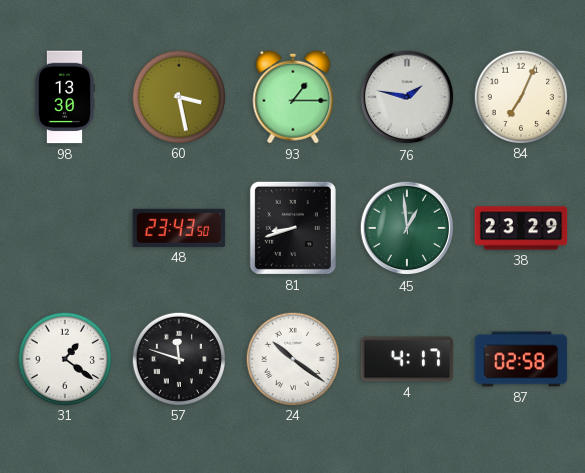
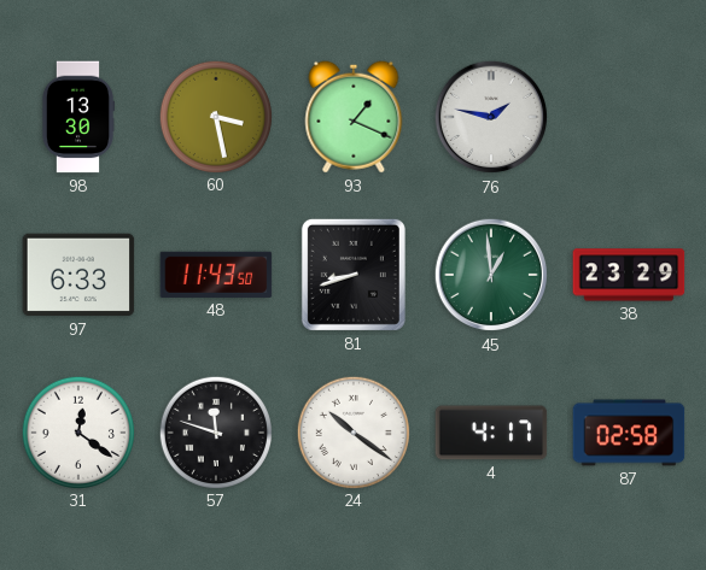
93: 1:15 -> 1:19
84: 7:04 -> none
97: none -> 6:33
48: 23:43 -> 11:43
31: 1:21 -> 12:21
